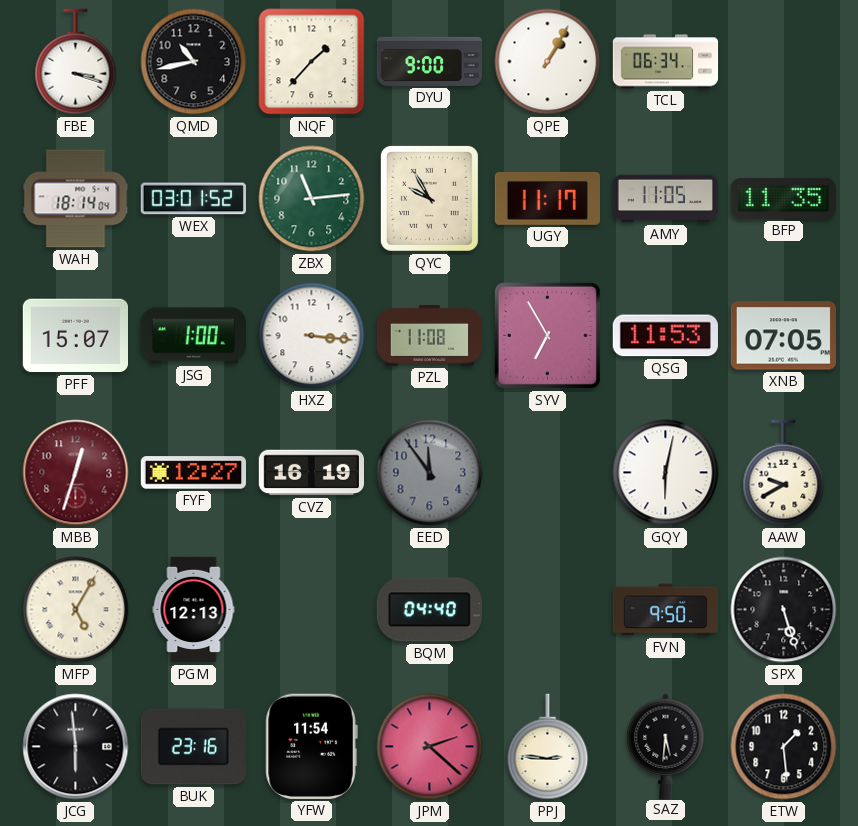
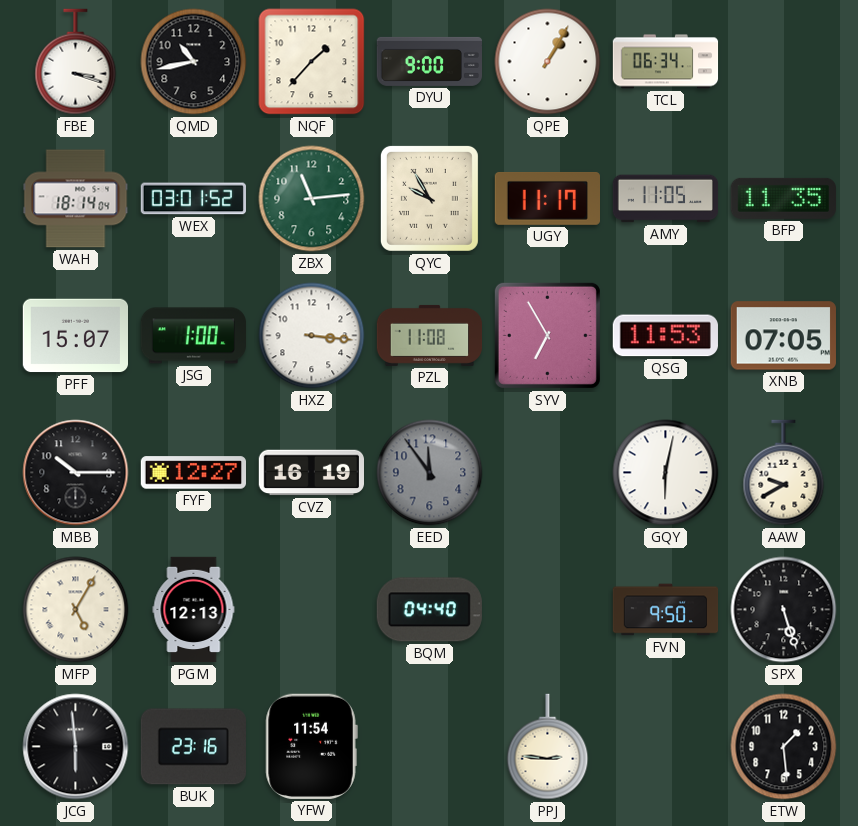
MBB: 12:33 -> 10:15
MBB dial: burgundy -> black
JPM: 2:22 -> none
SAZ: 5:31 -> none
